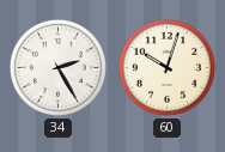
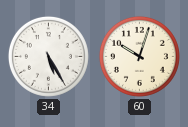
34: 2:25 -> 5:25
